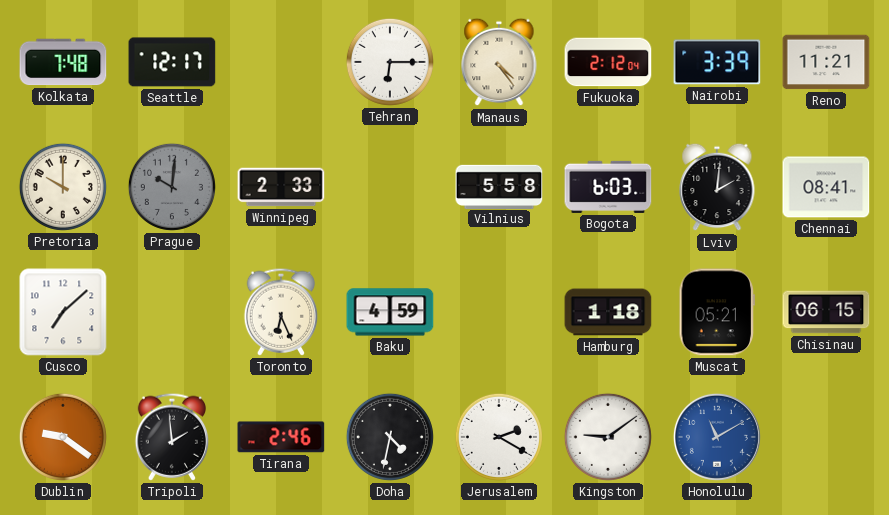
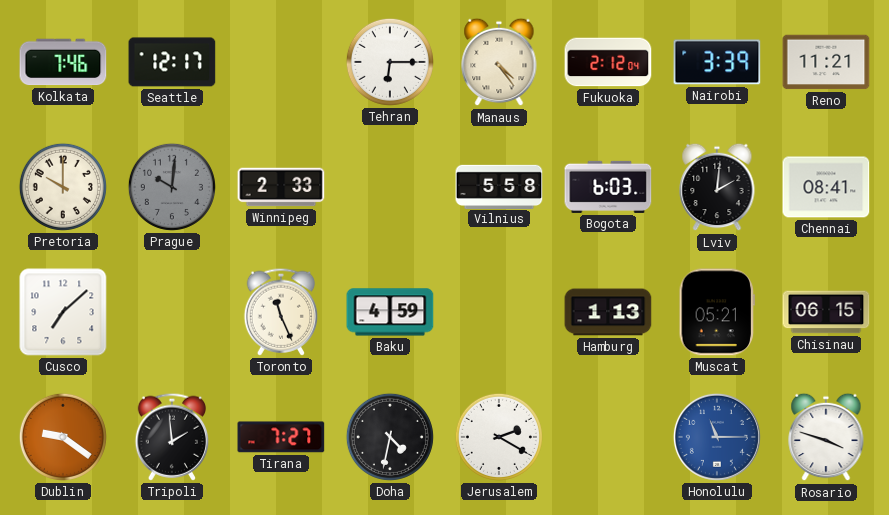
Kolkata: 7:48 -> 7:46
Toronto: 6:26 -> 11:26
Hamburg: 1:18 -> 1:13
Tirana: 2:46 -> 7:27
Kingston: 9:09 -> none
Honolulu: 11:10 -> 11:15
Rosario: none -> 3:48
